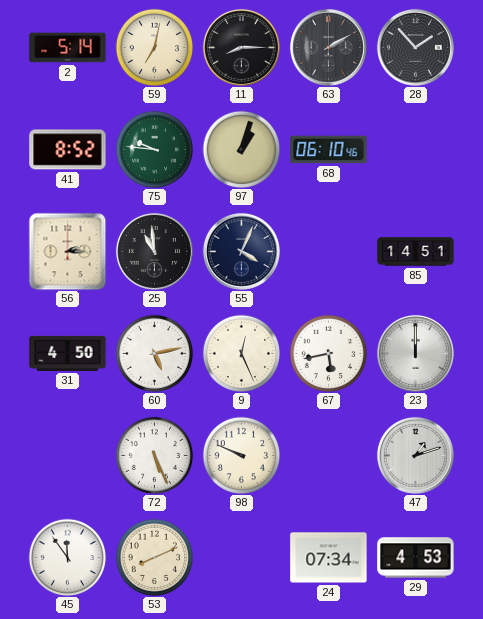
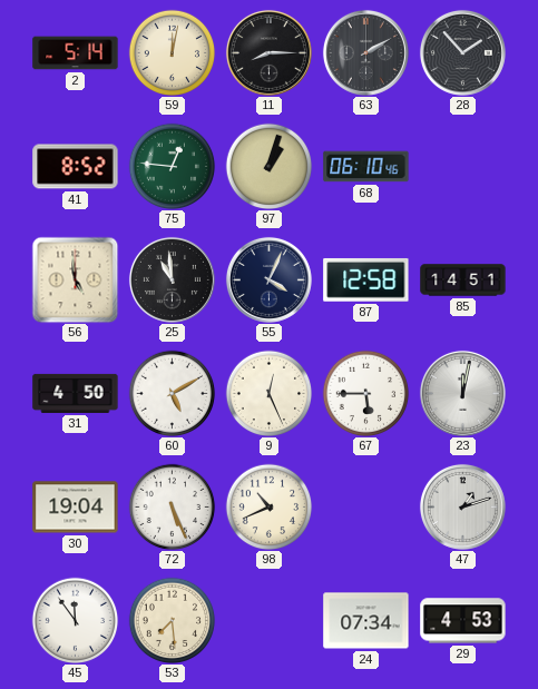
59: 7:02 -> 12:02
75: 9:46 -> 12:46
56: 2:15 -> 4:59
87: none -> 12:58
60: 5:13 -> 5:10
67: 5:43 -> 5:45
23: 12:00 -> 12:02
30: none -> 19:04
98: 9:49 -> 10:41
53: 8:11 -> 7:29
